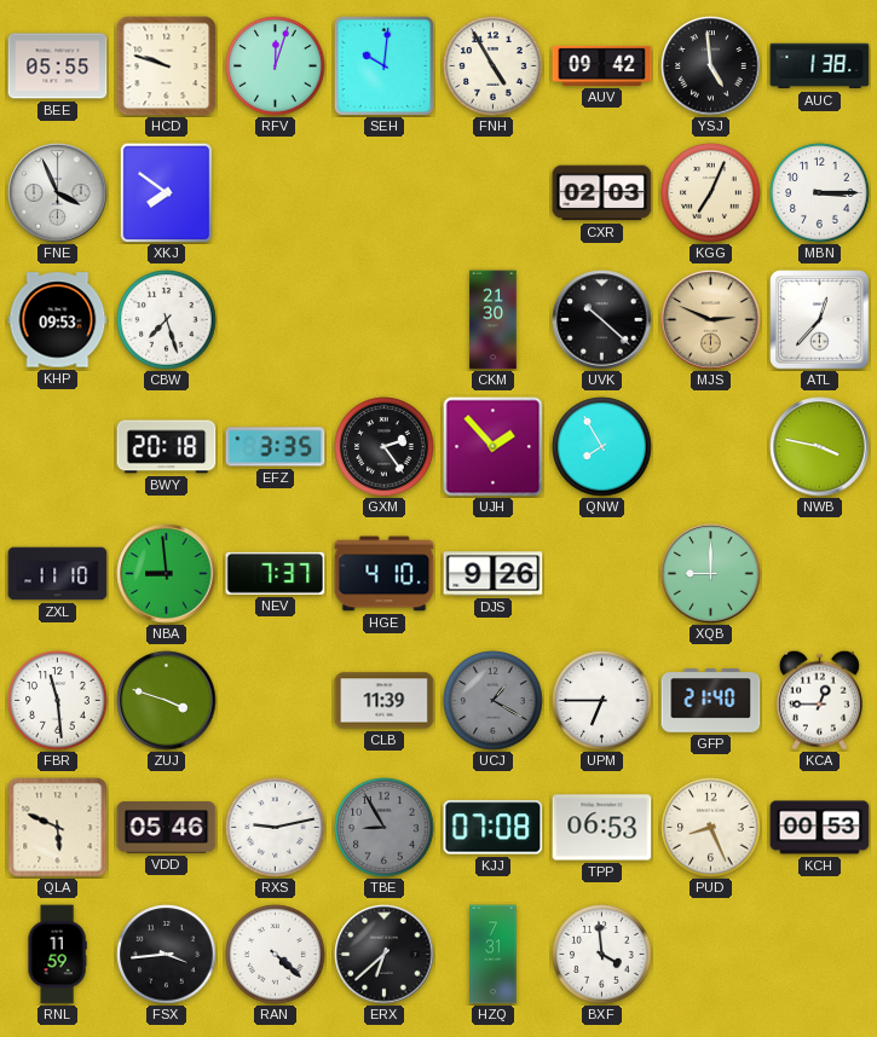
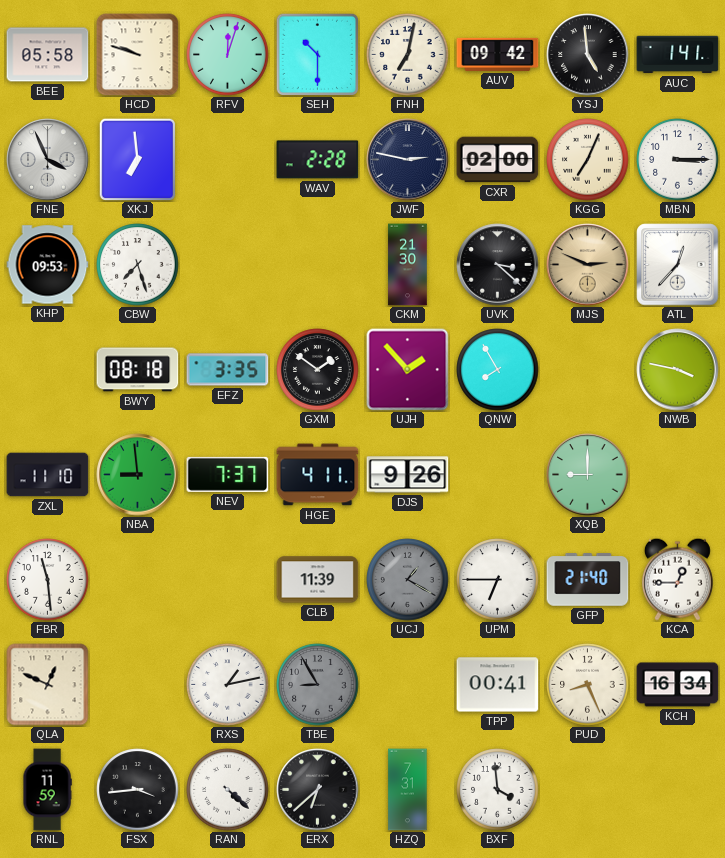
BEE: 05:55 -> 05:58
SEH: 10:01 -> 10:30
FNH: 4:55 -> 7:02
AUC: 1:38 -> 1:41
XKJ: 7:51 -> 6:59
WAV: none -> 2:28
JWF: none -> 2:47
CXR: 02:03 -> 02:00
UVK: 10:22 -> 3:22
BWY: 20:18 -> 08:18
GXM: 2:24 -> 1:51
HGE: 4:10 -> 4:11
ZUJ: 3:48 -> none
QLA: 5:49 -> 12:49
VDD: 05:46 -> none
RXS: 9:13 -> 1:13
KJJ: 07:08 -> none
TPP: 06:53 -> 00:41
KCH: 00:53 -> 16:34
